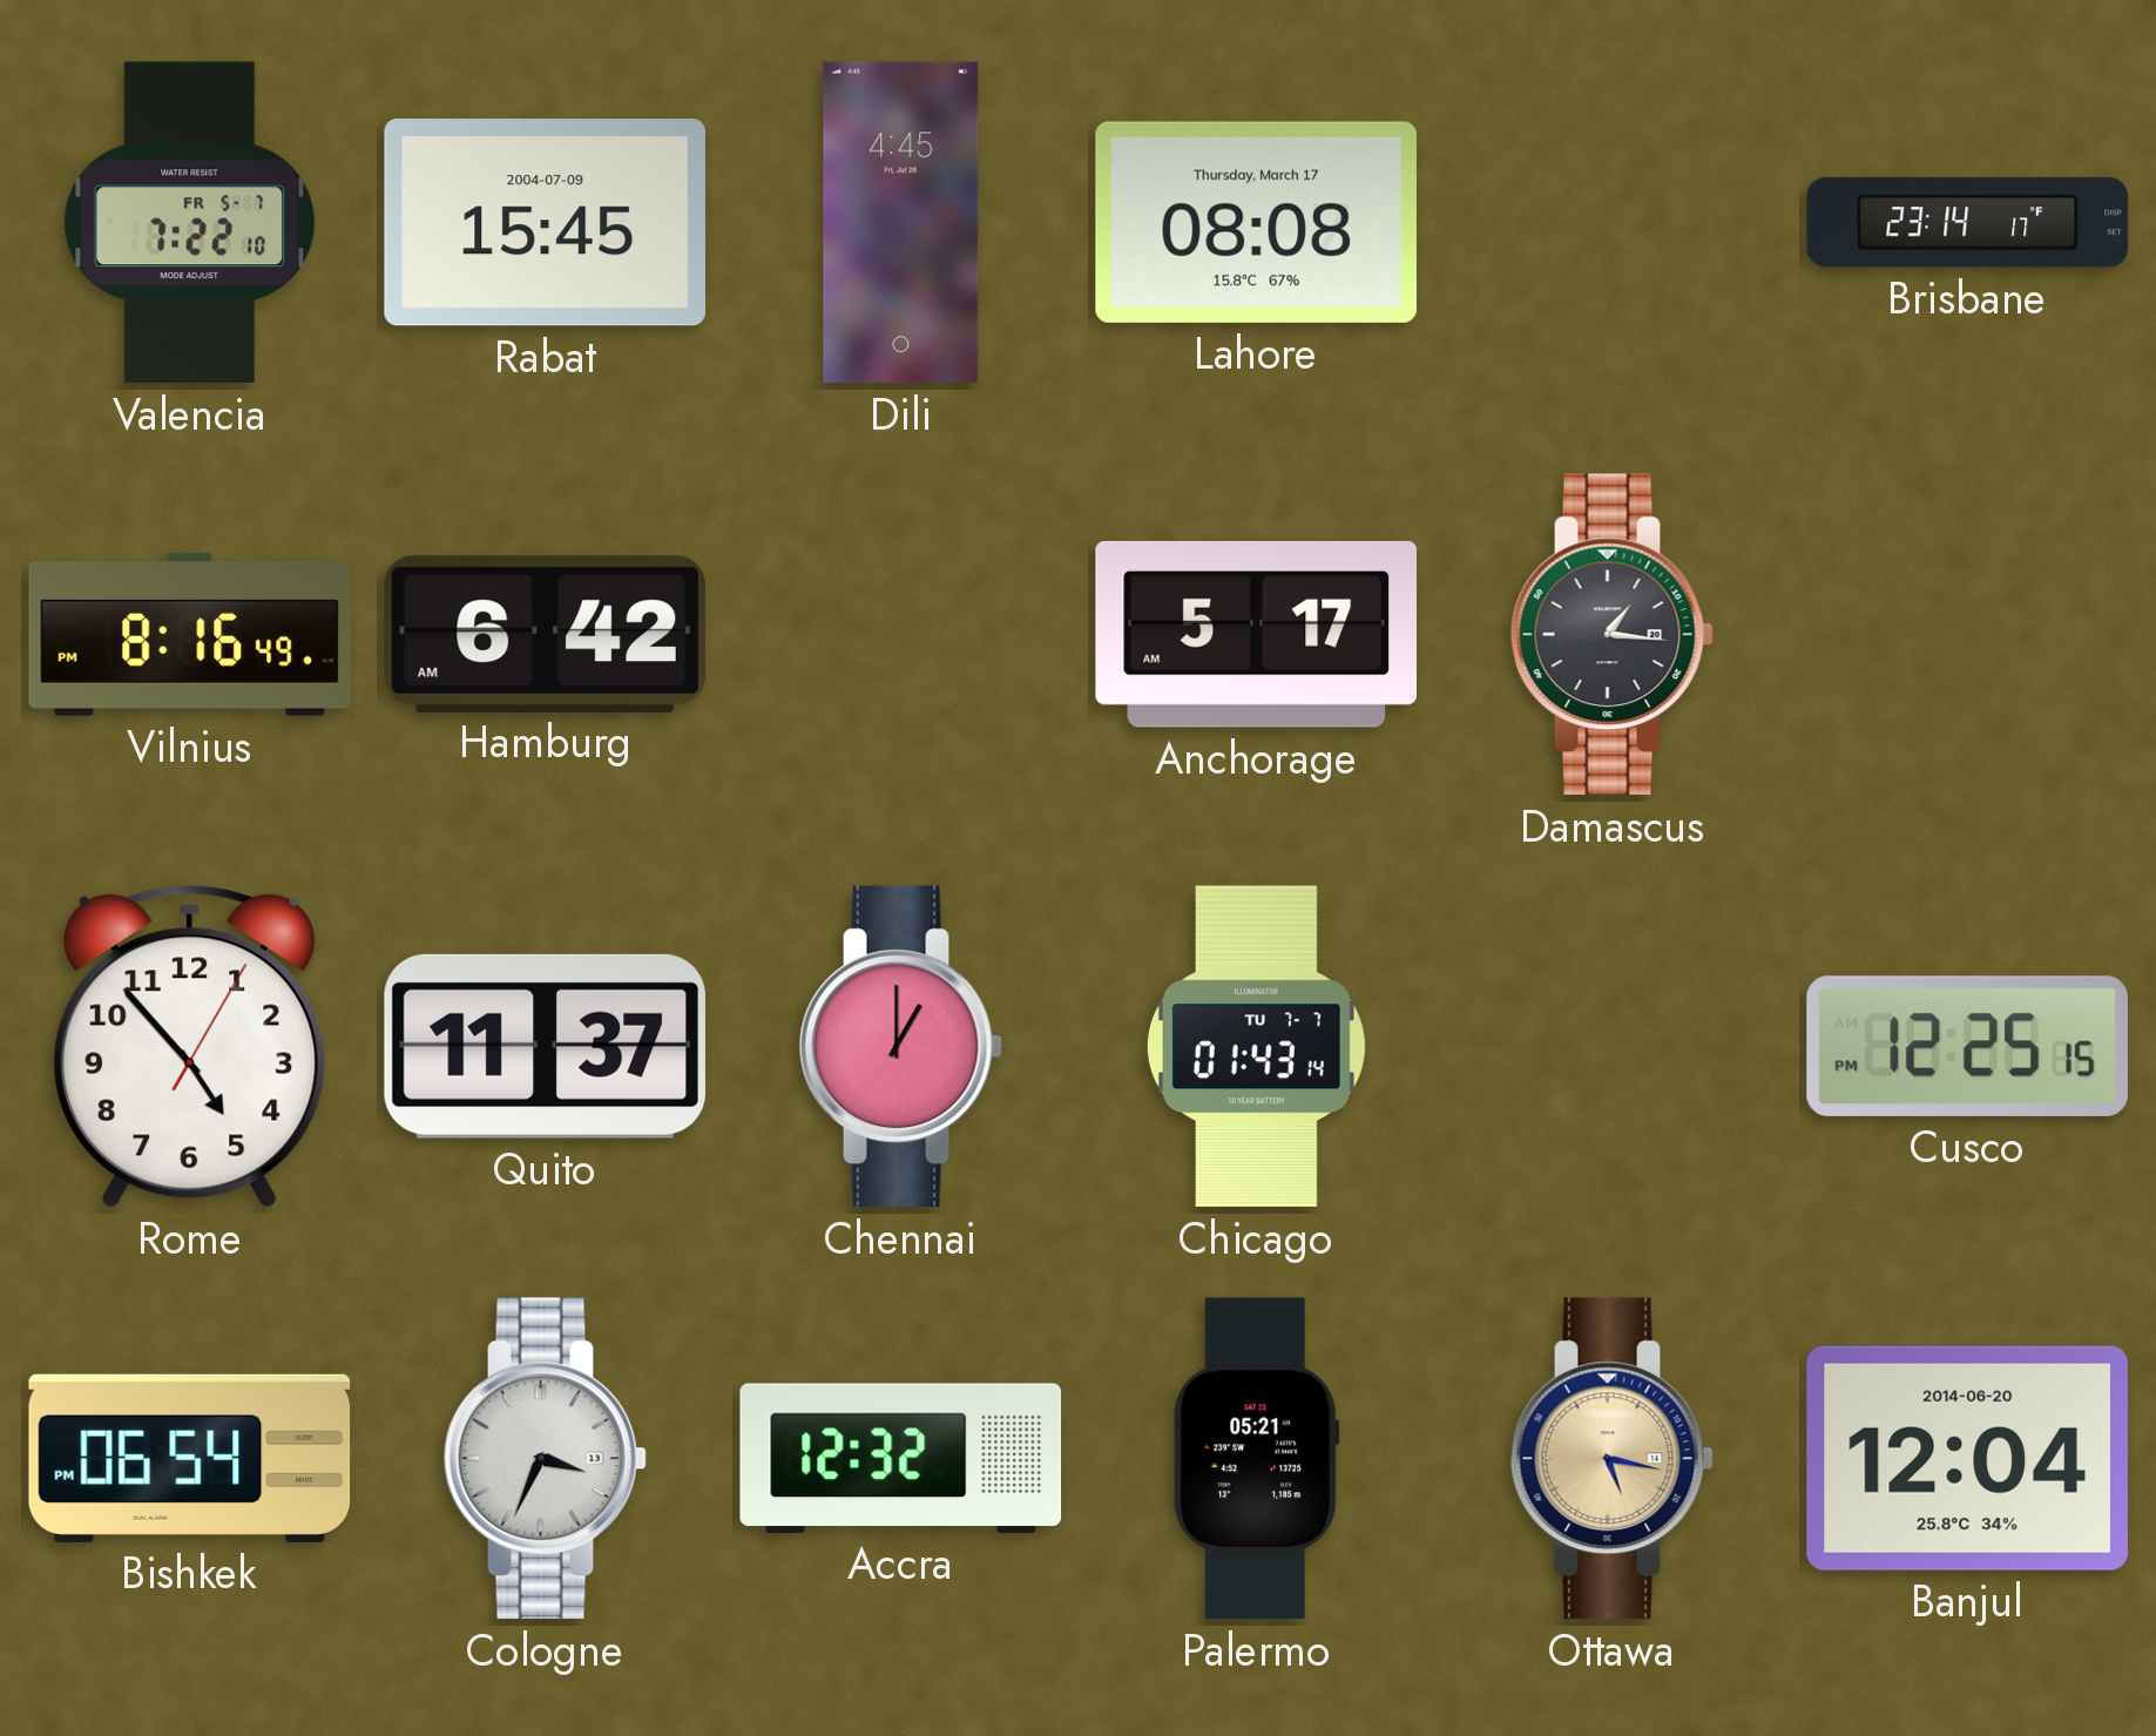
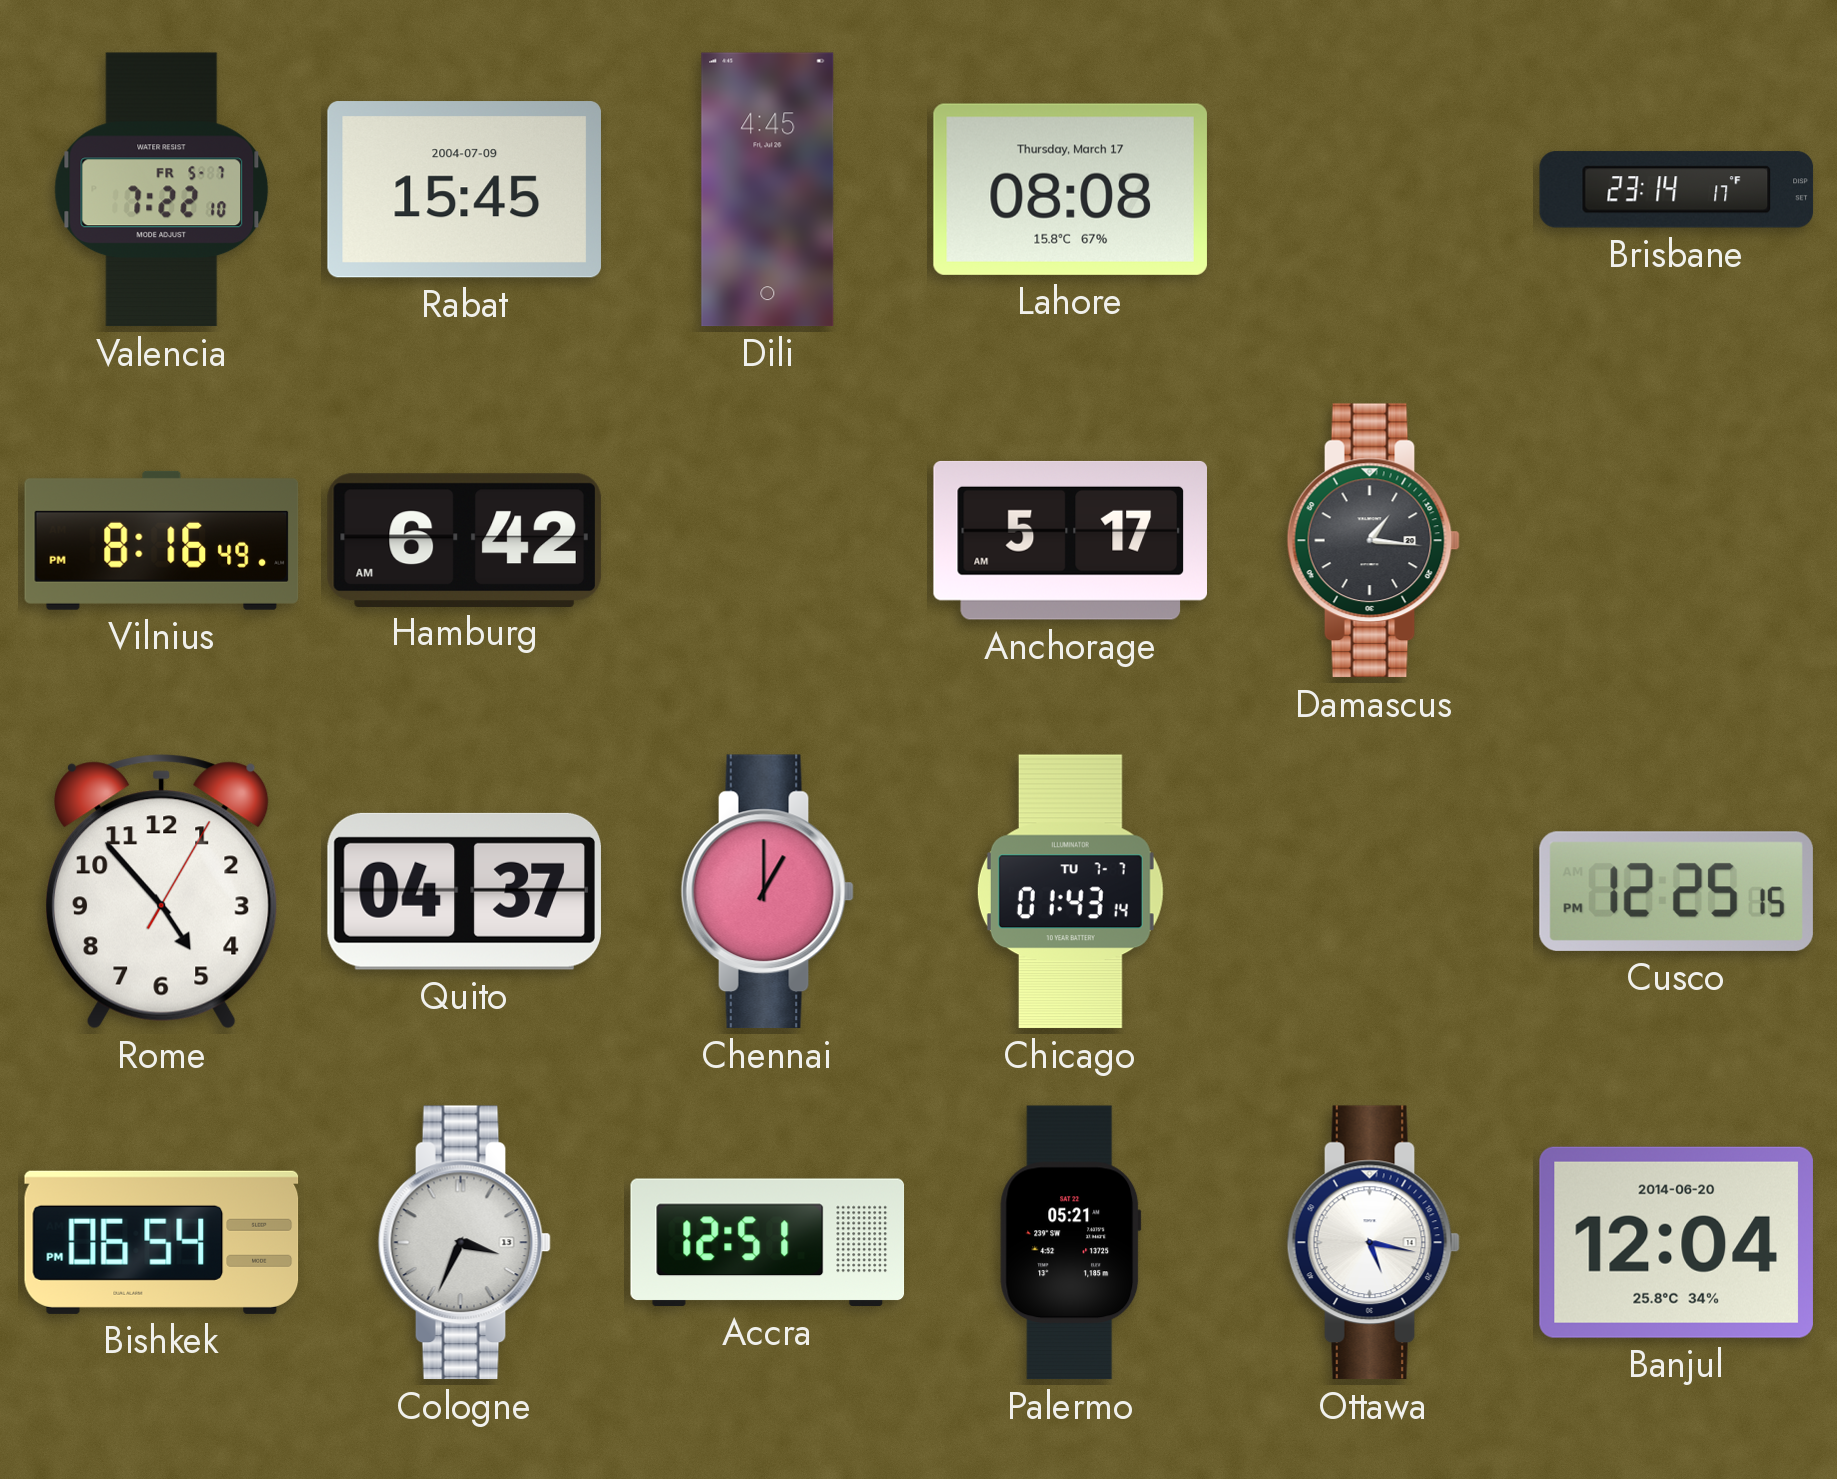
Quito: 11:37 -> 04:37
Accra: 12:32 -> 12:51
Ottawa dial: champagne -> white
